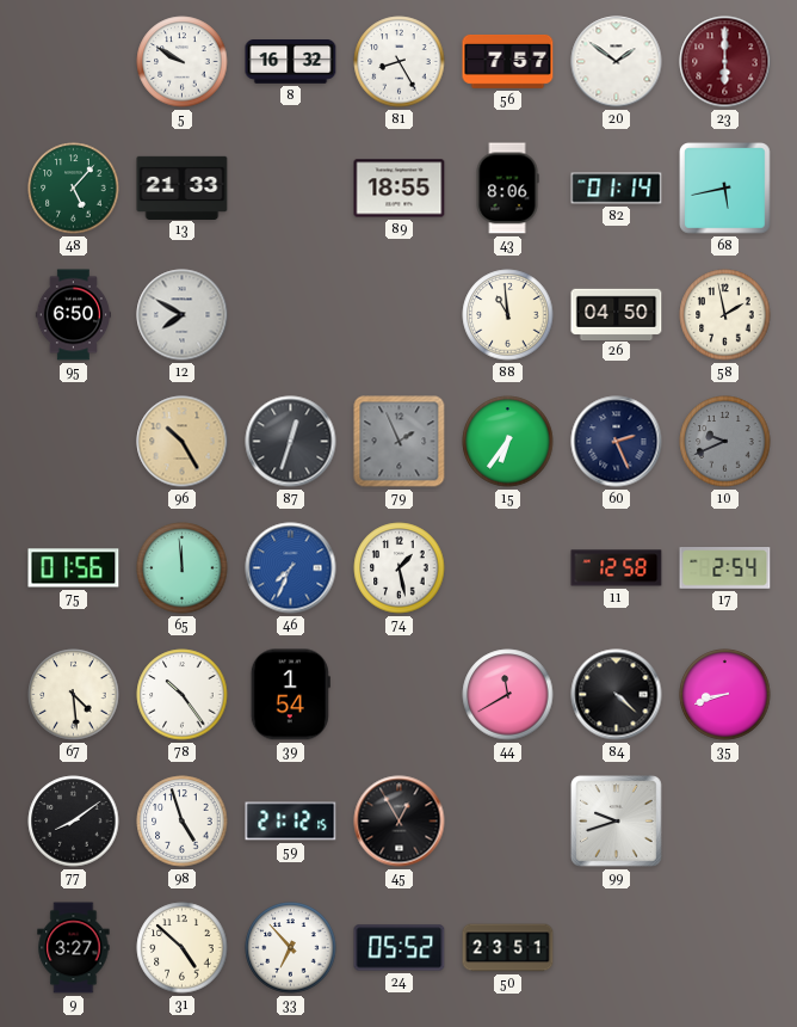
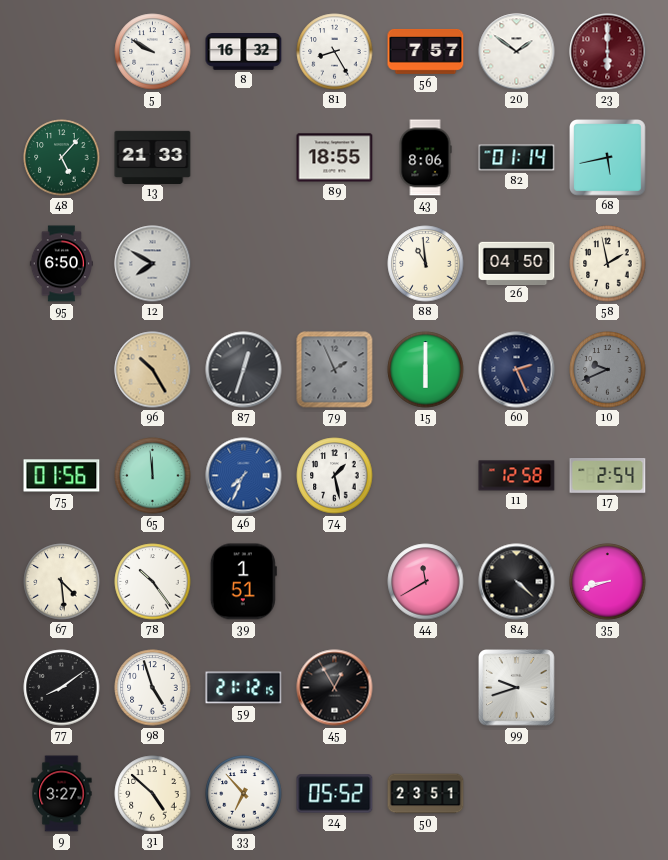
15: 6:36 -> 6:00
39: 1:54 -> 1:51
